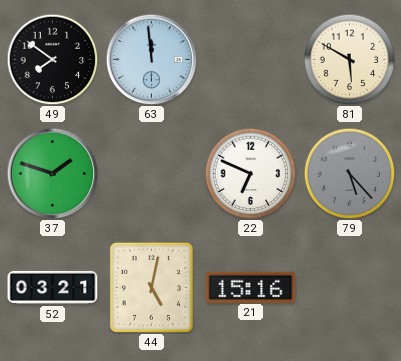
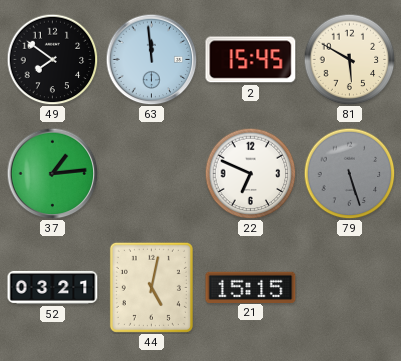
2: none -> 15:45
37: 1:48 -> 1:14
79: 5:23 -> 5:27
21: 15:16 -> 15:15
